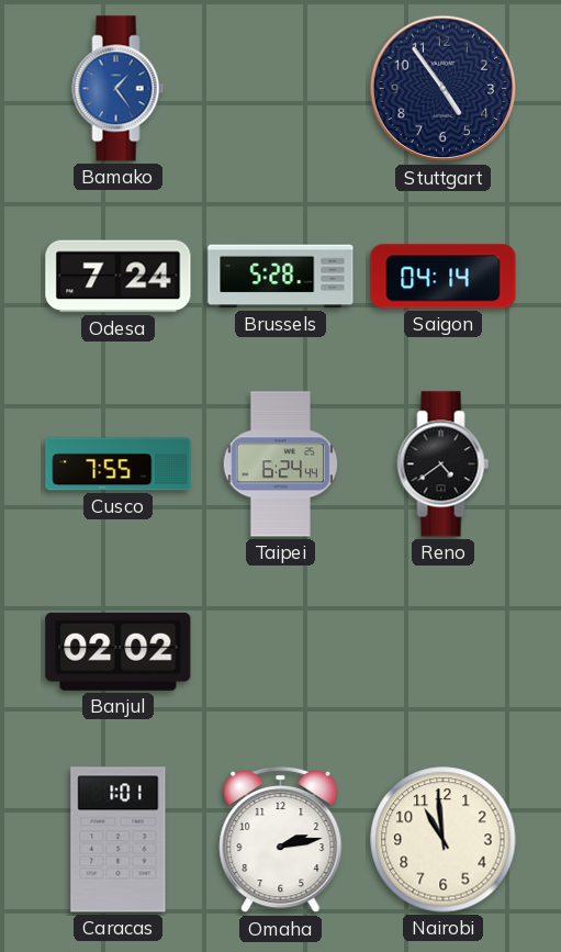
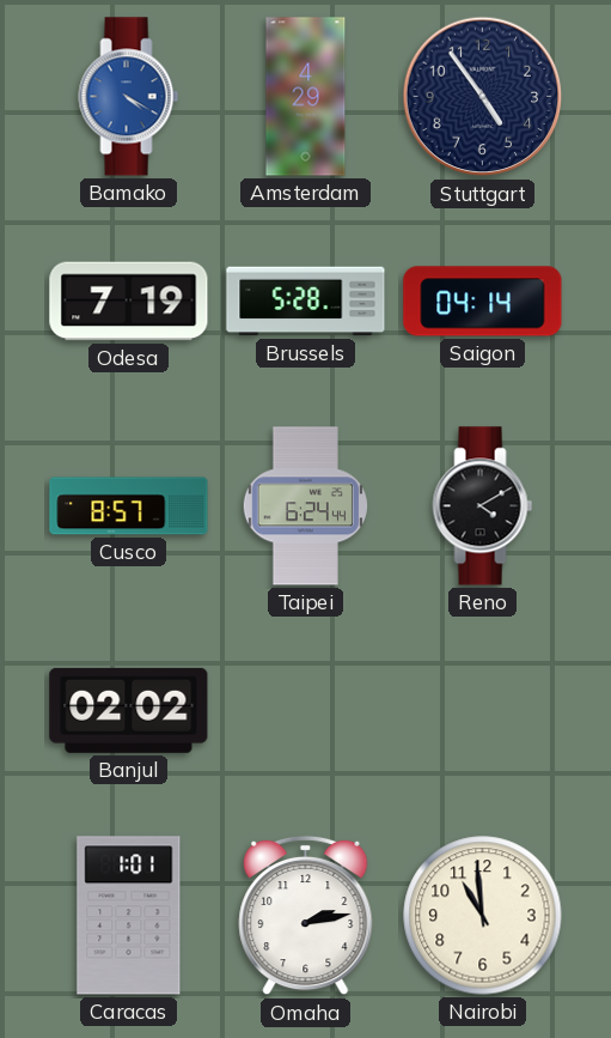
Bamako: 1:24 -> 4:20
Amsterdam: none -> 4:29
Odesa: 7:24 -> 7:19
Cusco: 7:55 -> 8:57
Reno: 4:39 -> 4:10
